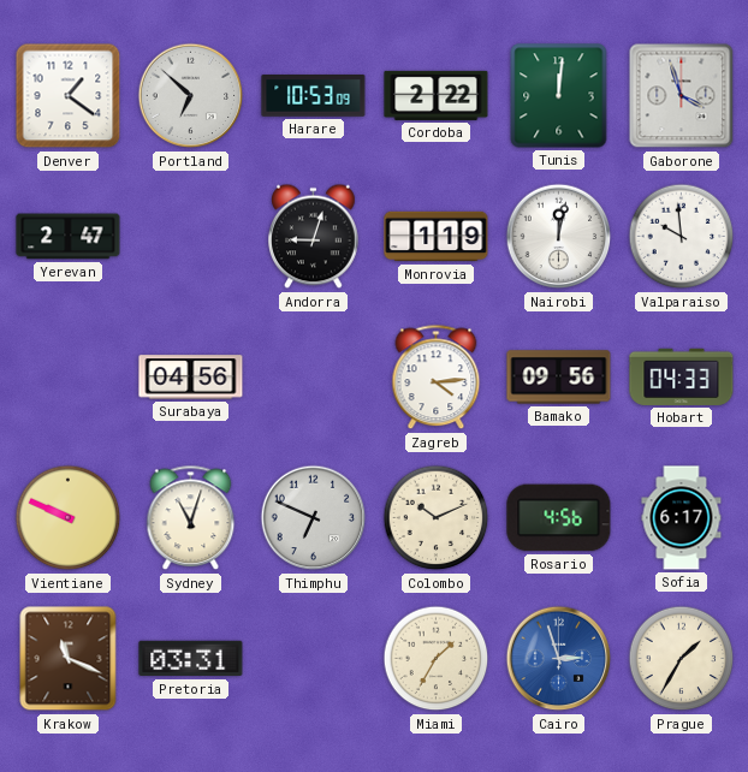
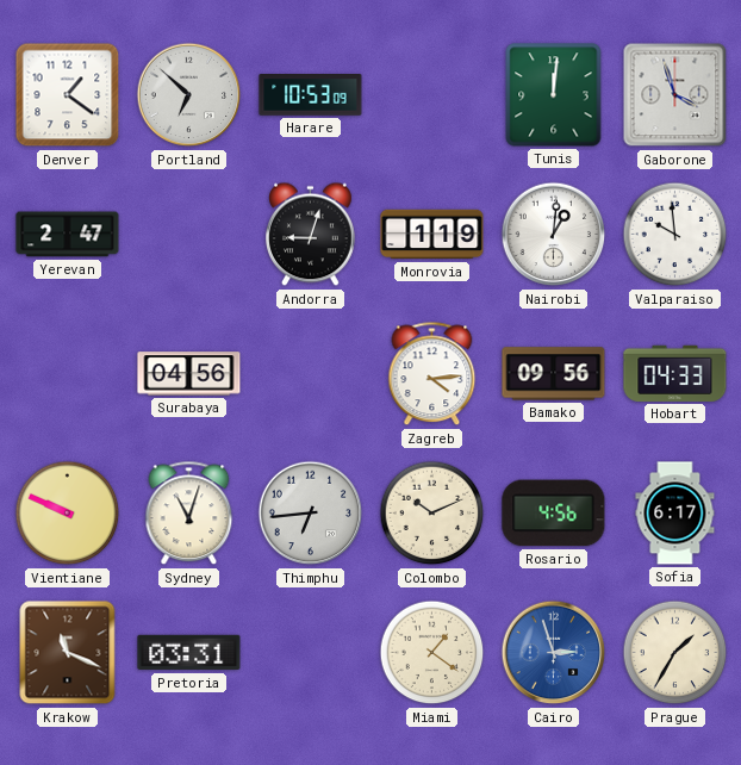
Cordoba: 2:22 -> none
Nairobi: 12:02 -> 1:01
Thimphu: 6:49 -> 6:44
Miami: 1:35 -> 1:21
